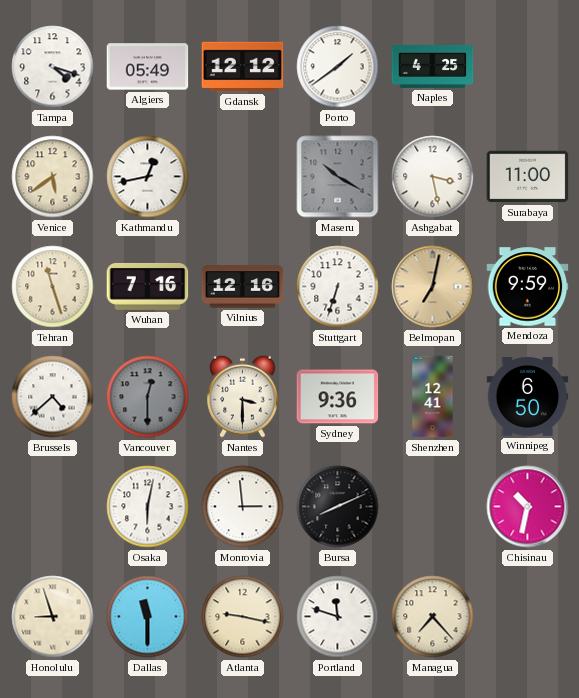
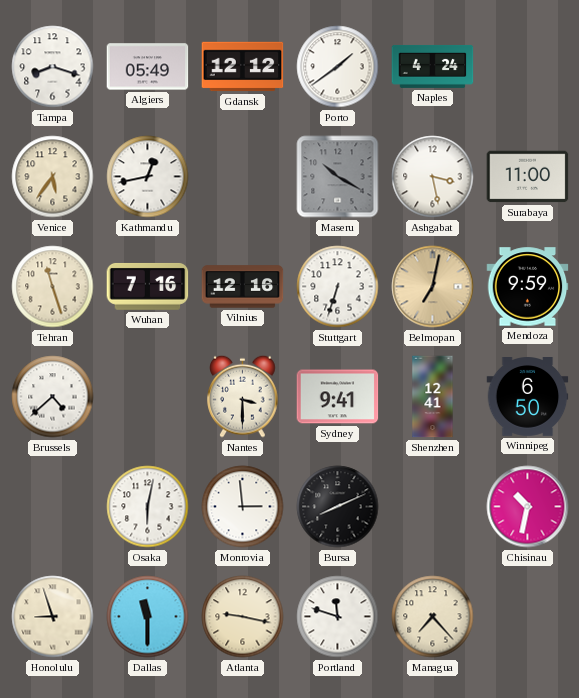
Tampa: 4:18 -> 8:18
Naples: 4:25 -> 4:24
Venice: 5:39 -> 5:36
Vancouver: 12:30 -> none
Sydney: 9:36 -> 9:41
